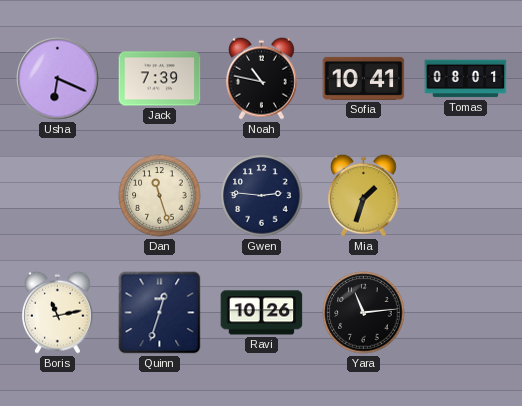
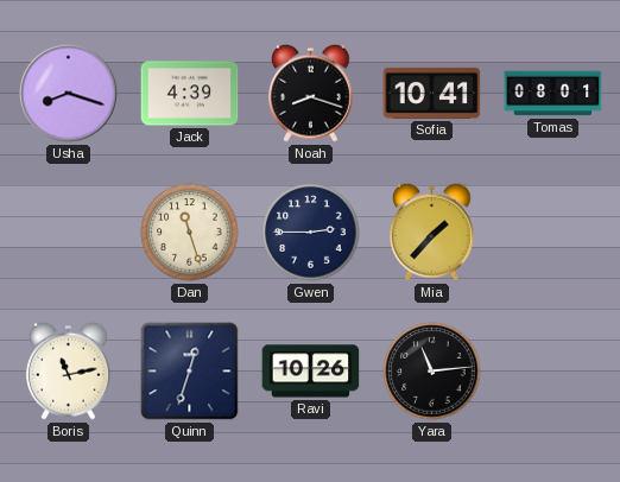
Usha: 6:19 -> 8:18
Jack: 7:39 -> 4:39
Noah: 10:47 -> 8:18
Gwen: 2:46 -> 2:45
Mia: 1:33 -> 1:37
